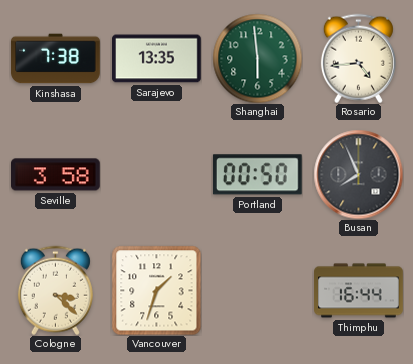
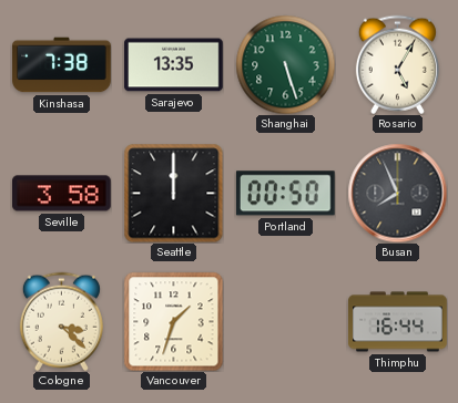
Shanghai: 5:59 -> 5:27
Rosario: 4:44 -> 5:05
Seattle: none -> 12:00
